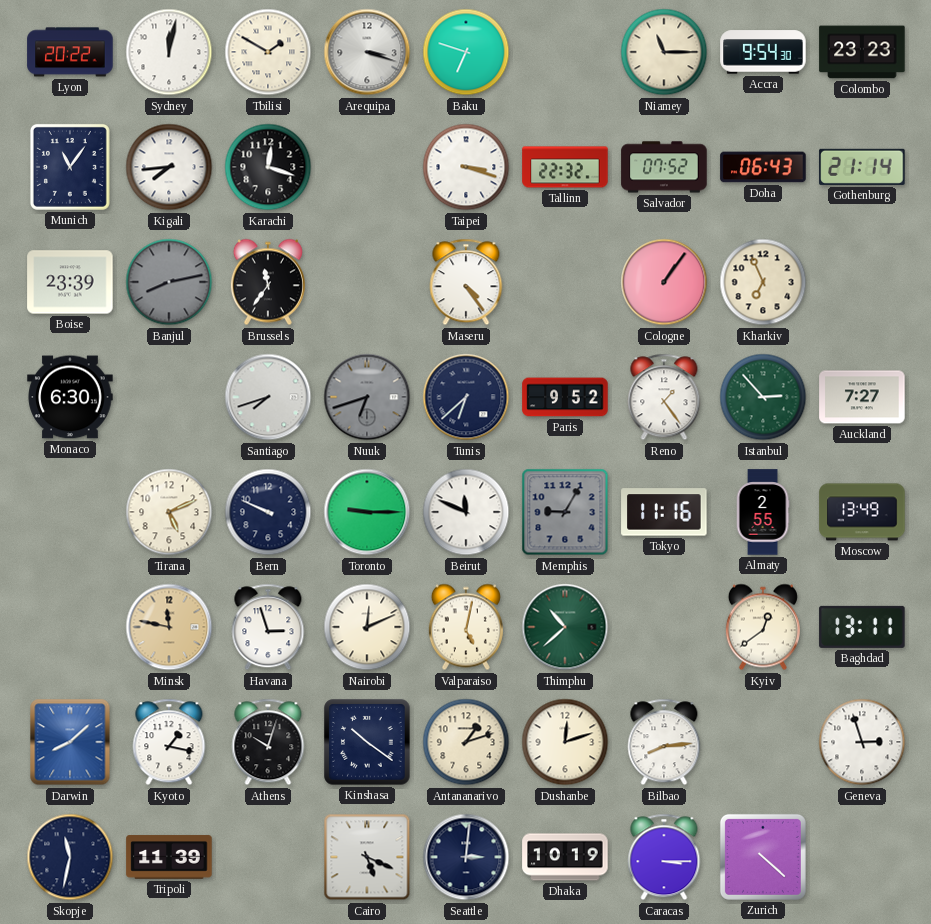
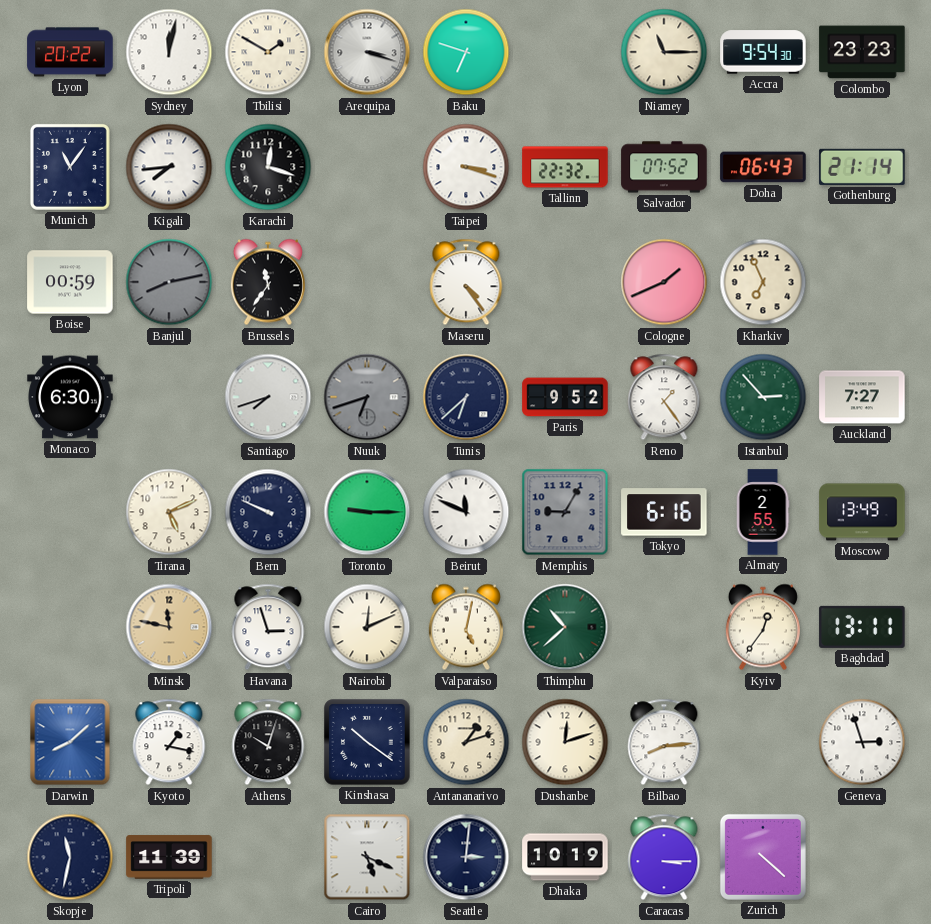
Boise: 23:39 -> 00:59
Cologne: 1:06 -> 1:41
Tokyo: 11:16 -> 6:16
Kyiv: 12:39 -> 12:36
